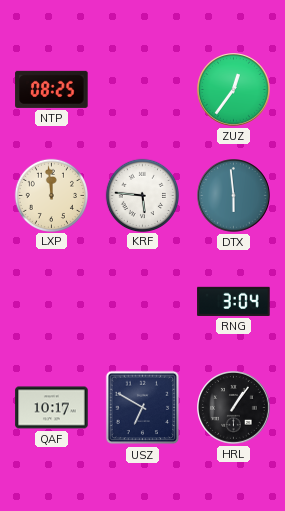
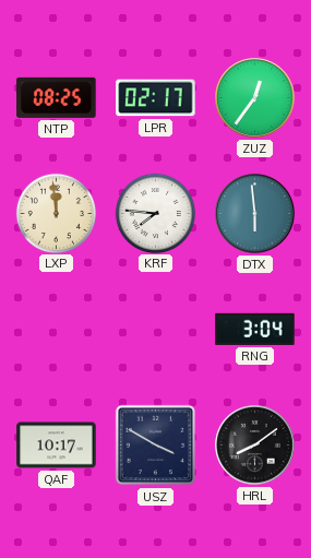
LPR: none -> 02:17
KRF: 5:46 -> 7:46
USZ: 6:50 -> 3:50
HRL: 1:06 -> 8:09
